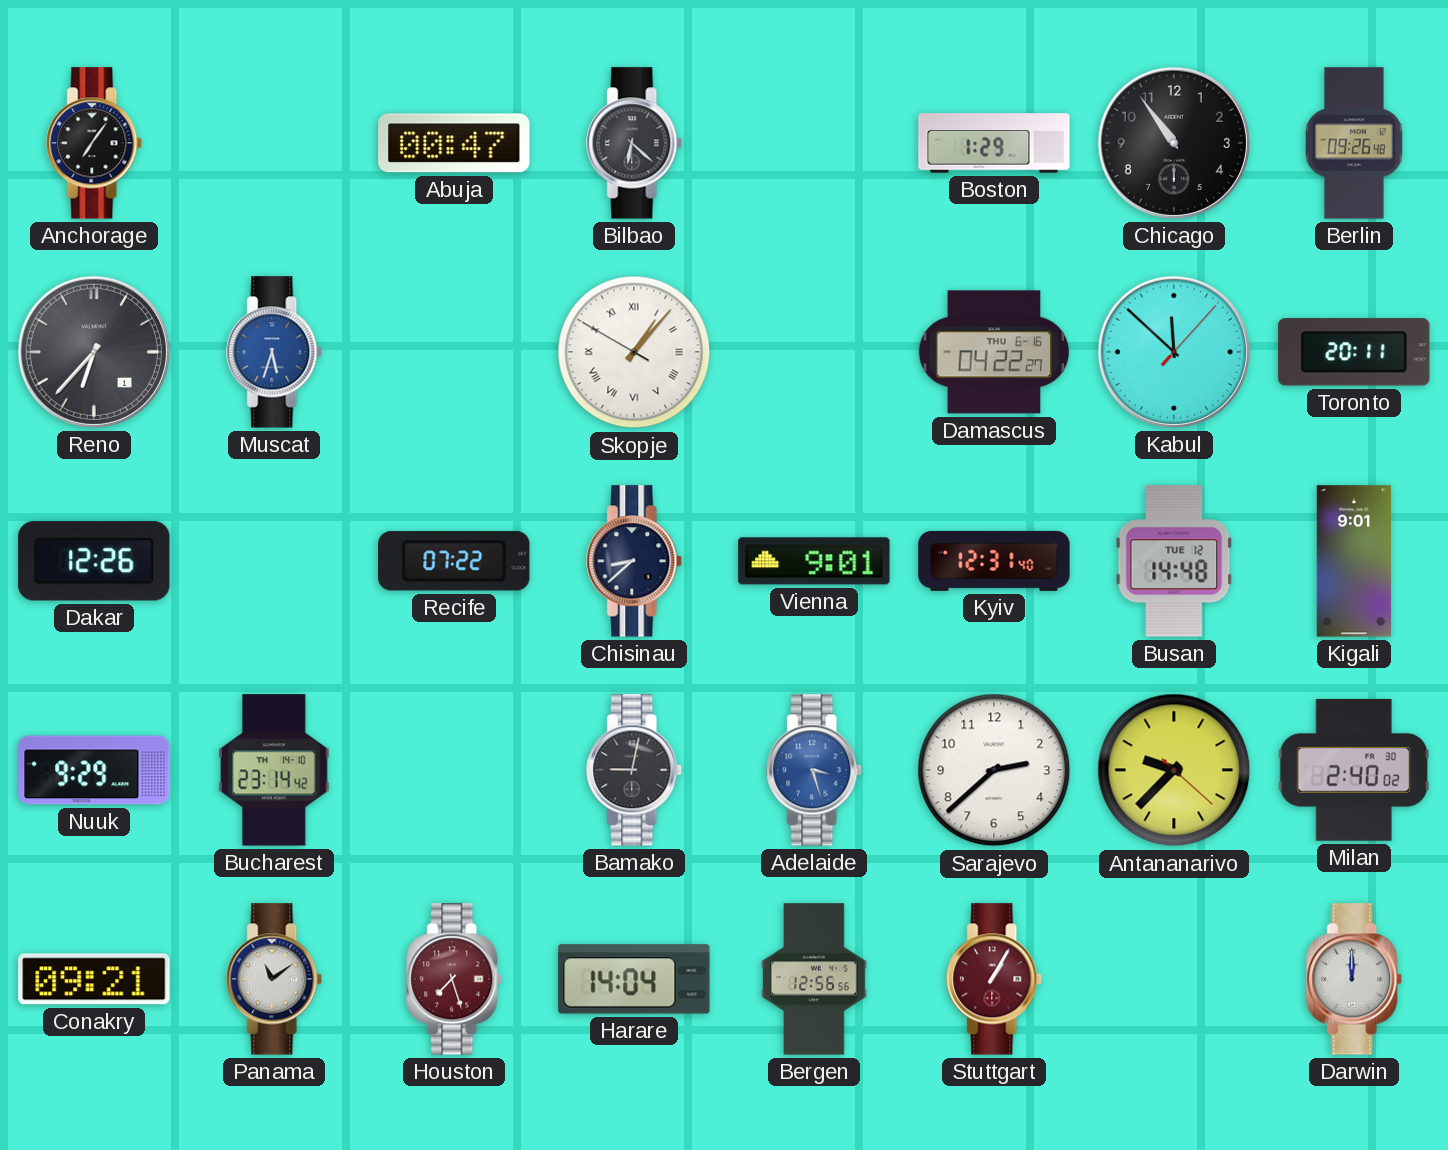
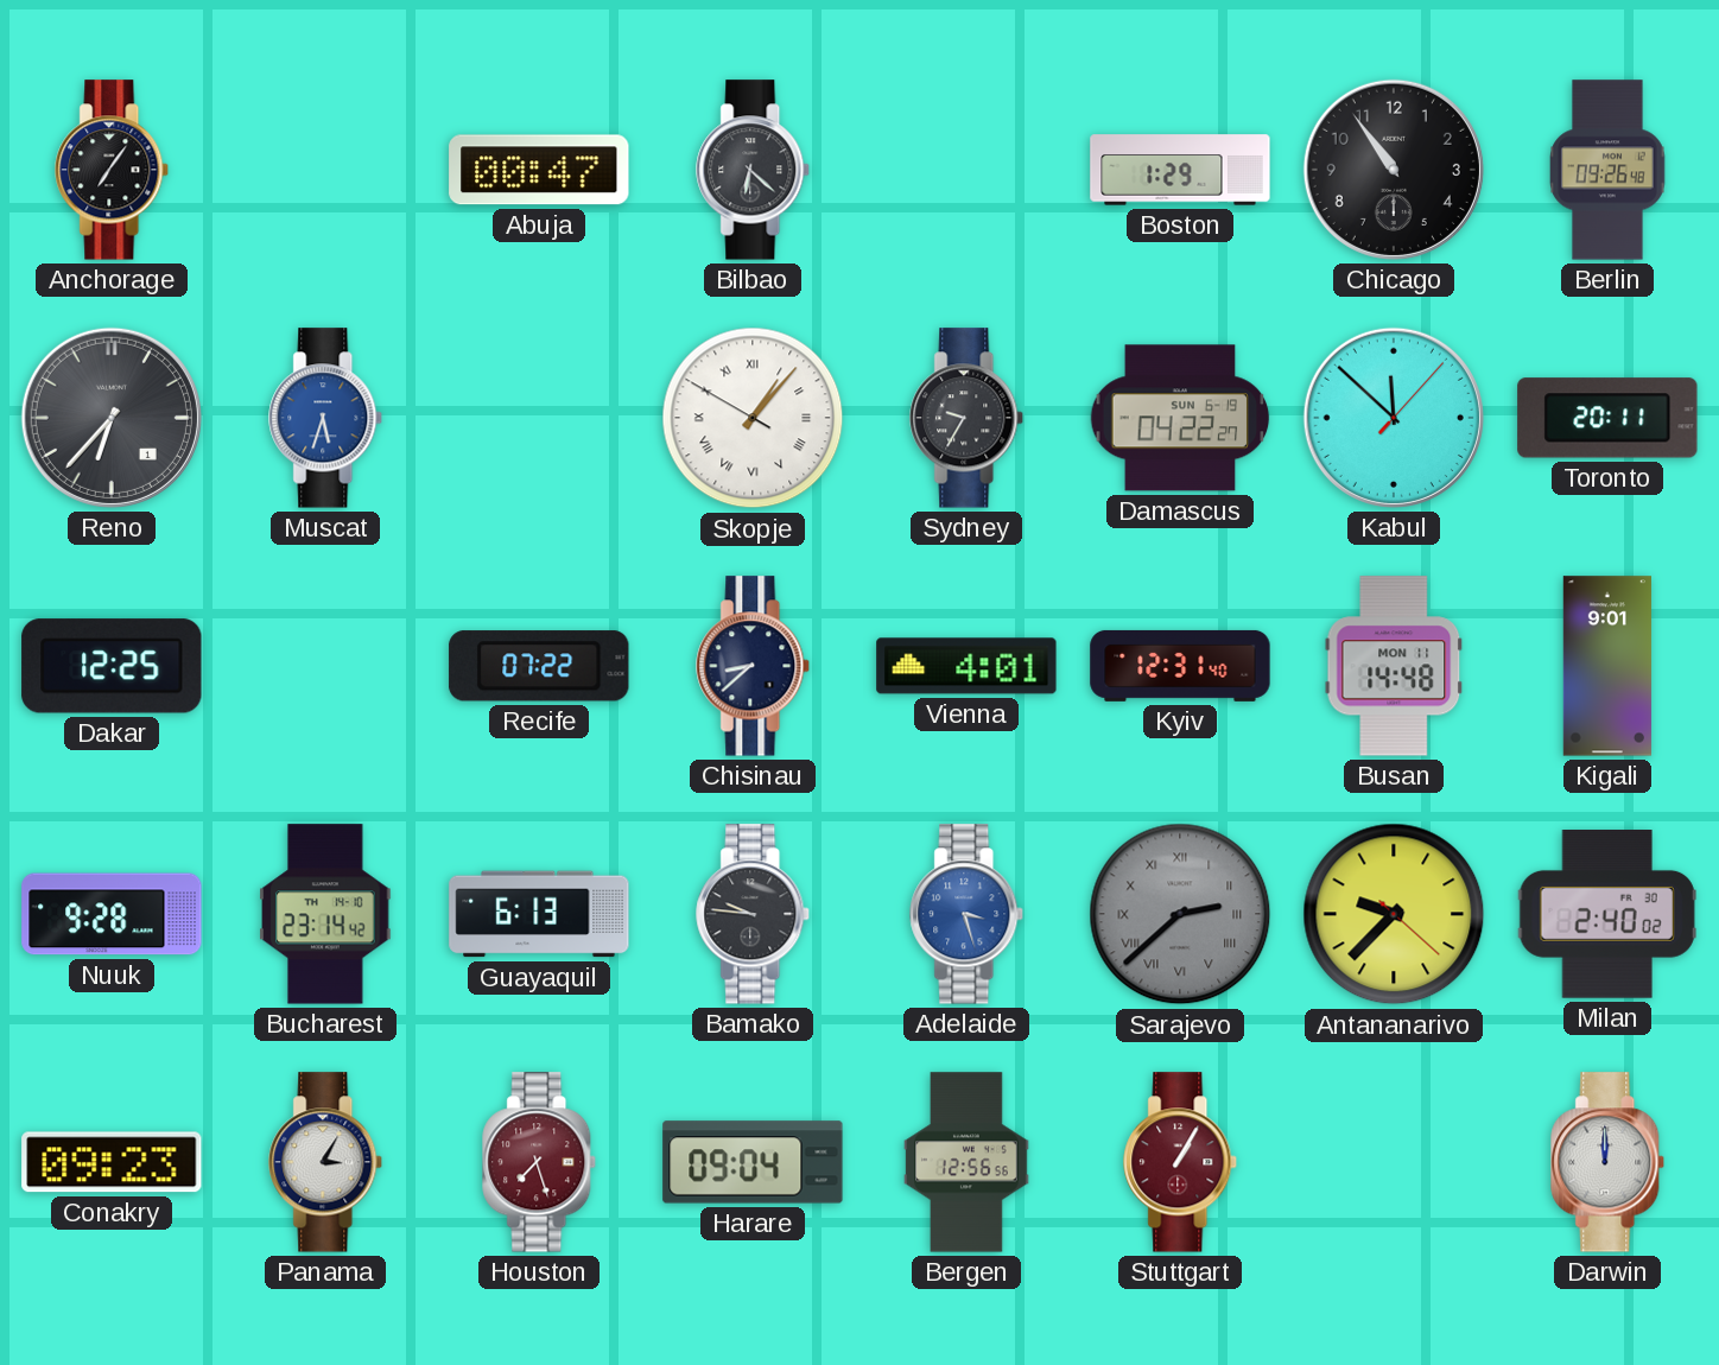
Sydney: none -> 9:35
Damascus date: THU 6-16 -> SUN 6-19
Dakar: 12:26 -> 12:25
Vienna: 9:01 -> 4:01
Busan date: TUE 12 -> MON 11
Nuuk: 9:29 -> 9:28
Guayaquil: none -> 6:13
Bamako: 9:02 -> 9:46
Sarajevo dial: white -> grey
Sarajevo numerals: Arabic -> Roman
Conakry: 09:21 -> 09:23
Panama: 11:09 -> 3:05
Harare: 14:04 -> 09:04
